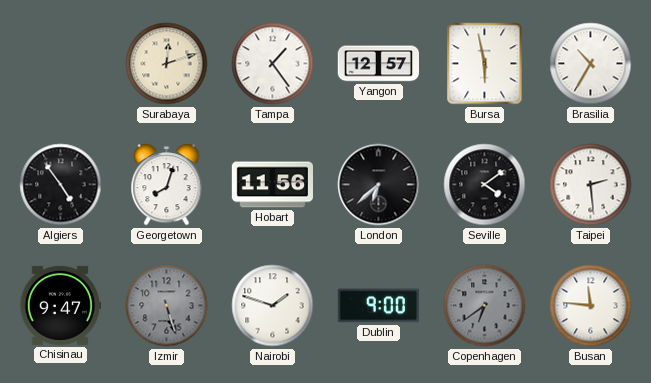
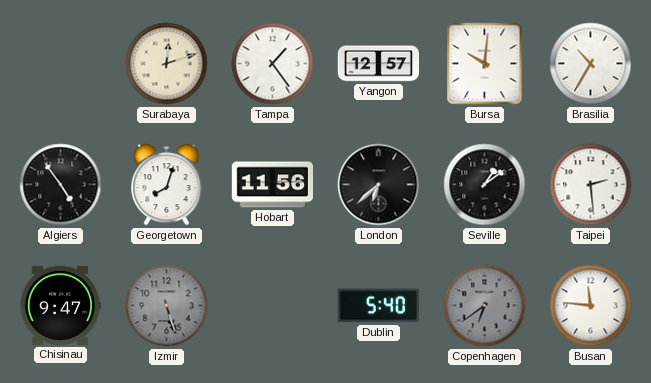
Bursa: 5:58 -> 10:01
Seville: 4:09 -> 1:09
Nairobi: 1:48 -> none
Dublin: 9:00 -> 5:40
